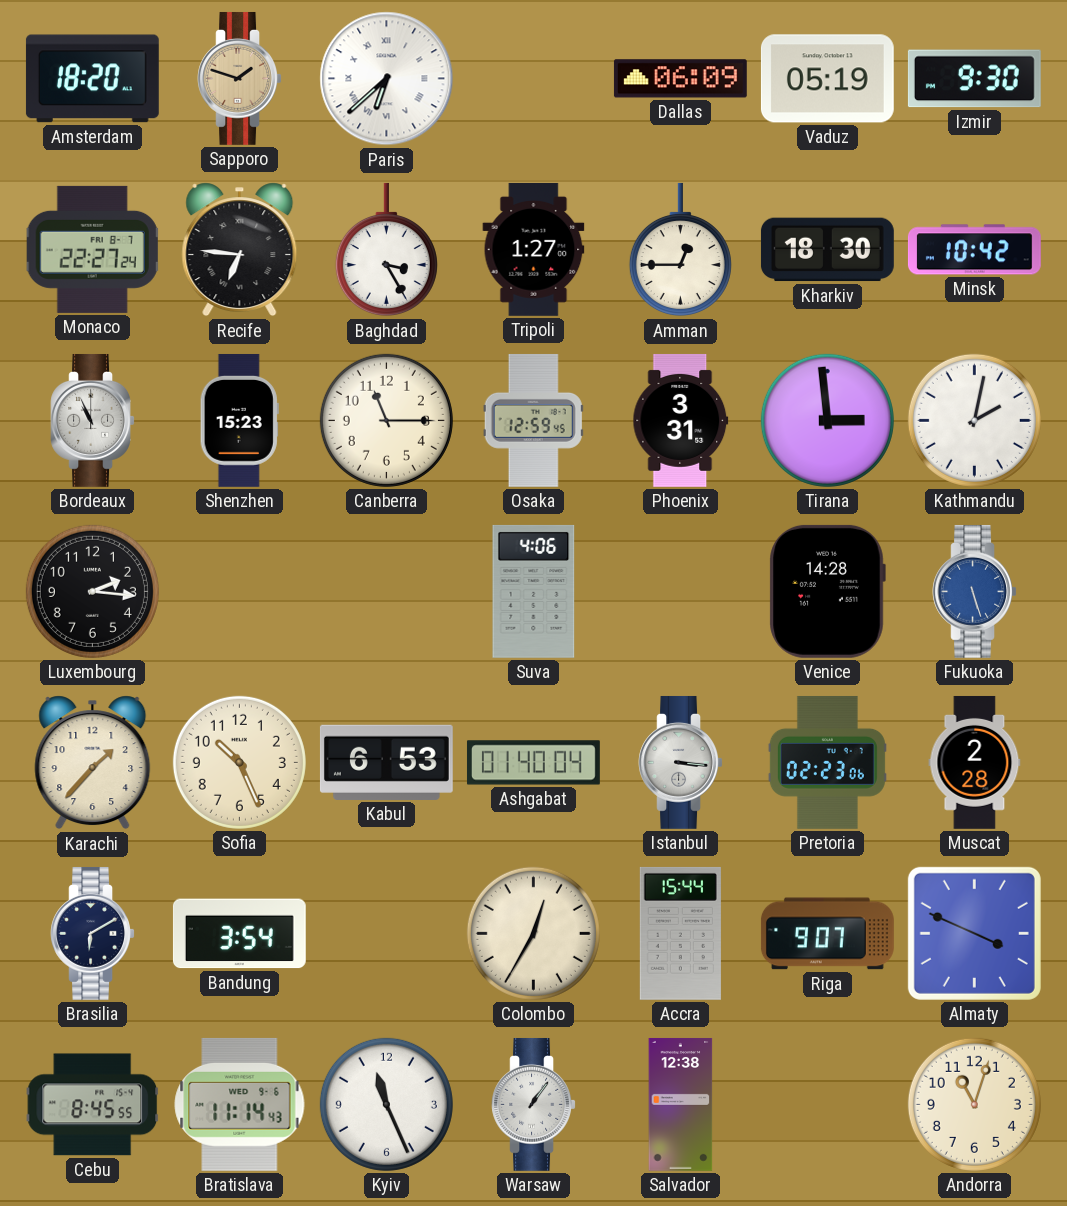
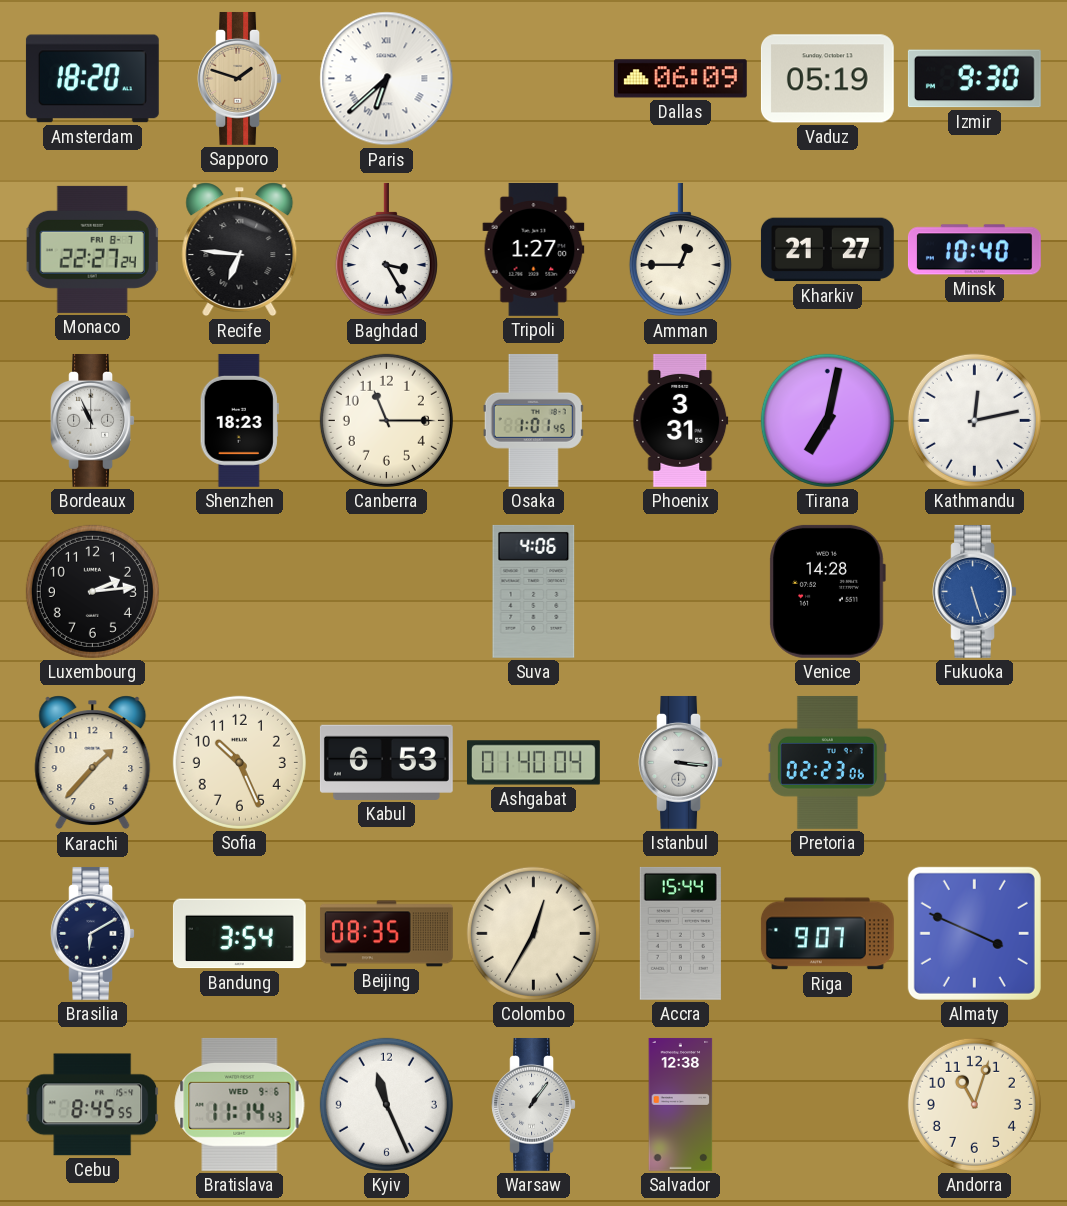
Kharkiv: 18:30 -> 21:27
Minsk: 10:42 -> 10:40
Shenzhen: 15:23 -> 18:23
Osaka: 12:59 -> 1:01
Tirana: 2:59 -> 7:02
Kathmandu: 2:02 -> 12:13
Luxembourg: 2:16 -> 2:14
Muscat: 2:28 -> none
Beijing: none -> 08:35
